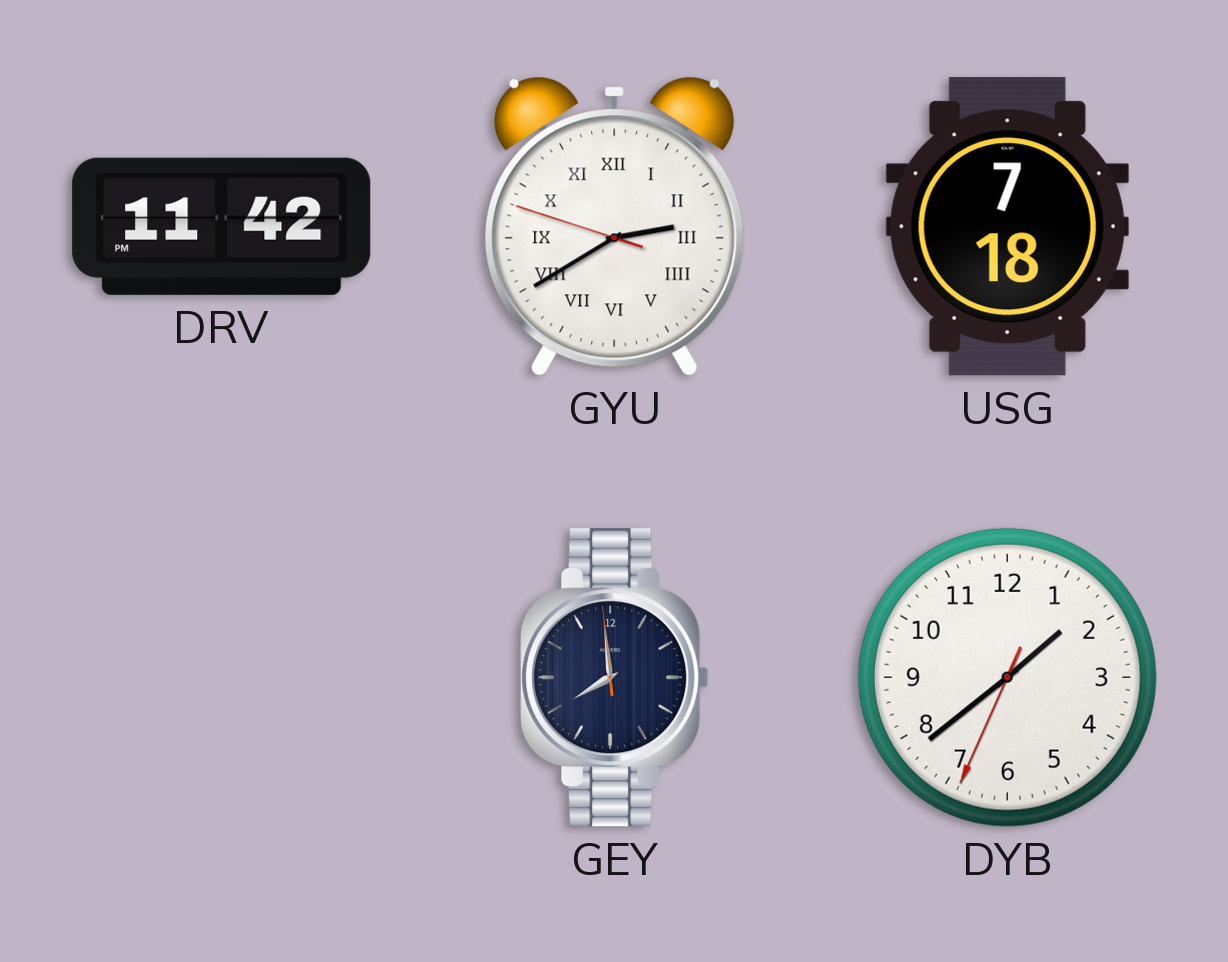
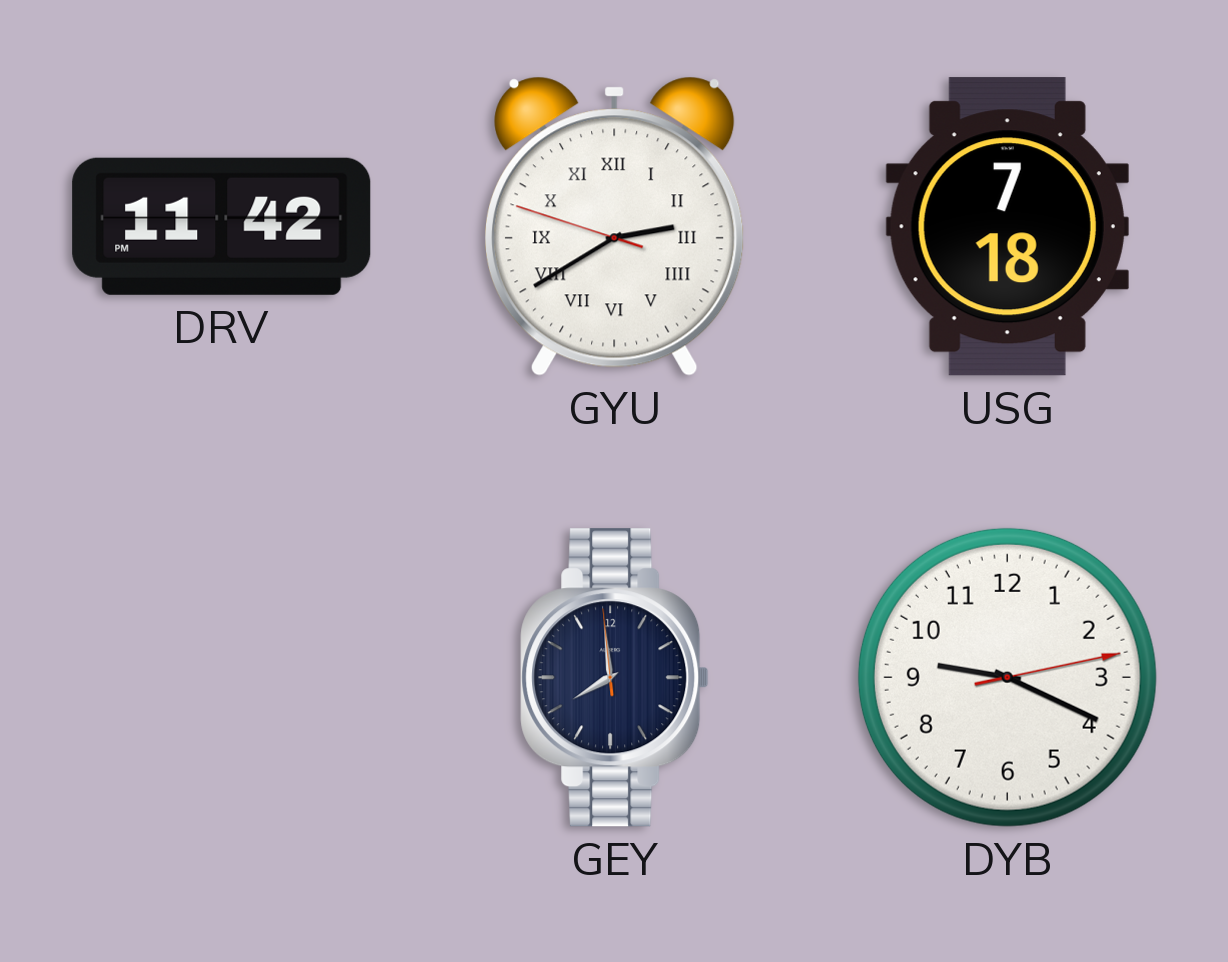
DYB: 1:38 -> 9:19
